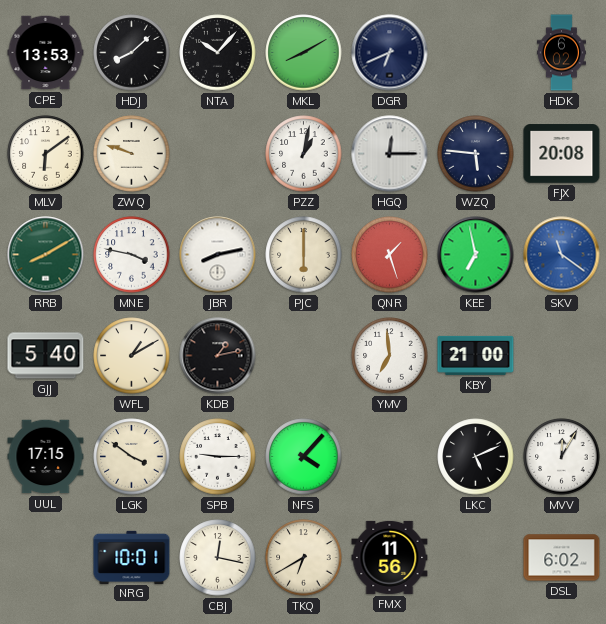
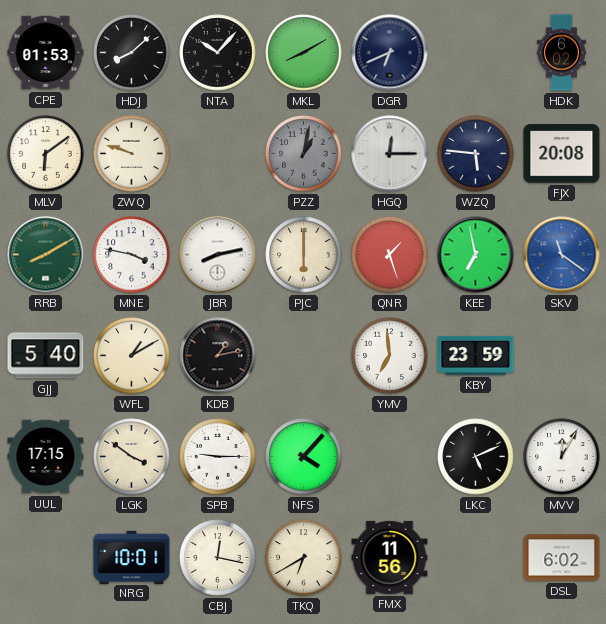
CPE: 13:53 -> 01:53
PZZ dial: white -> grey
KBY: 21:00 -> 23:59
